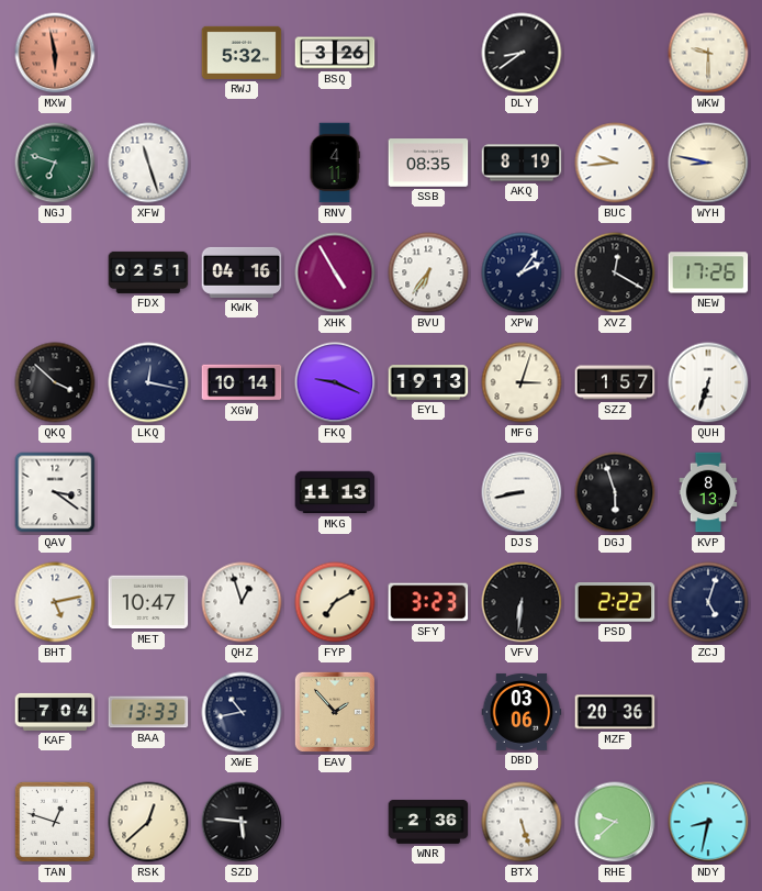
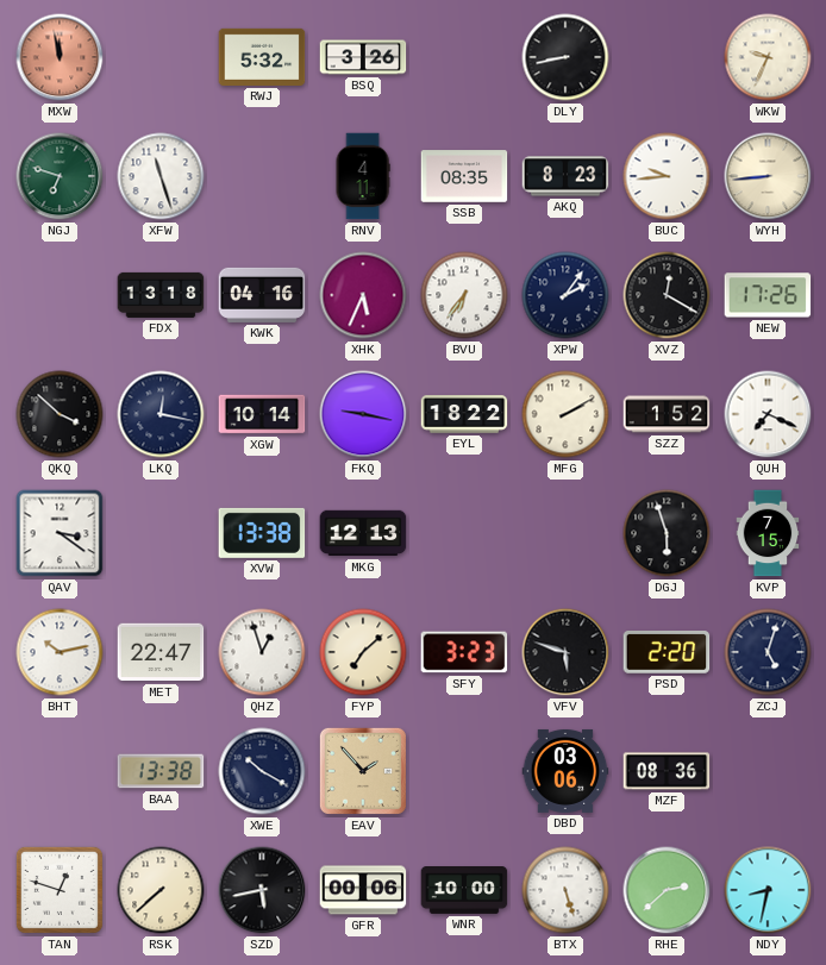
MXW: 5:58 -> 11:58
DLY: 8:39 -> 8:43
WKW: 9:30 -> 9:34
AKQ: 8:19 -> 8:23
WYH: 8:47 -> 8:44
FDX: 02:51 -> 13:18
XHK: 4:55 -> 5:34
FKQ: 9:19 -> 9:17
EYL: 19:13 -> 18:22
MFG: 3:03 -> 2:10
SZZ: 1:57 -> 1:52
QUH: 6:33 -> 7:19
XVW: none -> 13:38
MKG: 11:13 -> 12:13
DJS: 8:43 -> none
KVP: 8:13 -> 7:15
BHT: 5:13 -> 10:13
MET: 10:47 -> 22:47
FYP: 7:10 -> 7:08
VFV: 6:31 -> 5:48
PSD: 2:22 -> 2:20
KAF: 7:04 -> none
BAA: 13:33 -> 13:38
XWE: 10:43 -> 10:20
MZF: 20:36 -> 08:36
RSK: 12:38 -> 7:38
SZD: 5:46 -> 5:43
GFR: none -> 00:06
WNR: 2:36 -> 10:00
RHE: 9:38 -> 2:38
